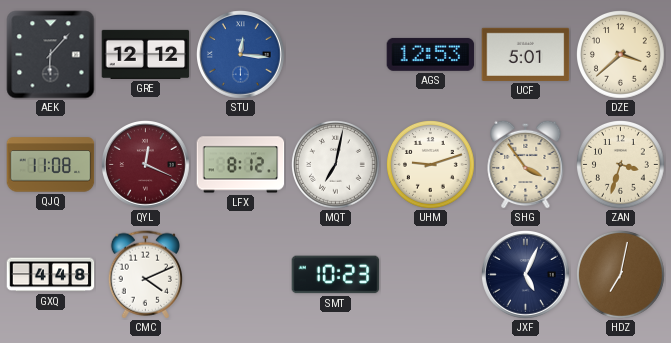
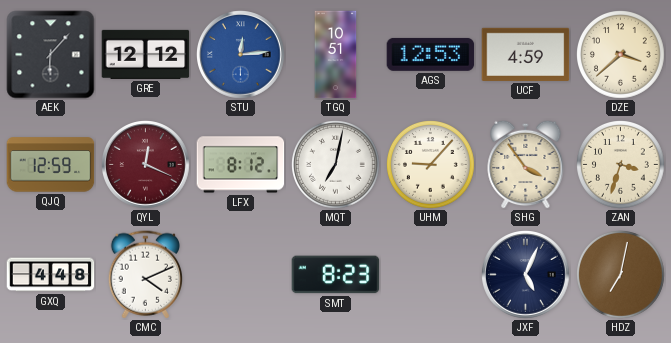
STU: 12:16 -> 12:14
TGQ: none -> 10:51
UCF: 5:01 -> 4:59
QJQ: 11:08 -> 12:59
UHM: 9:12 -> 9:07
SMT: 10:23 -> 8:23
